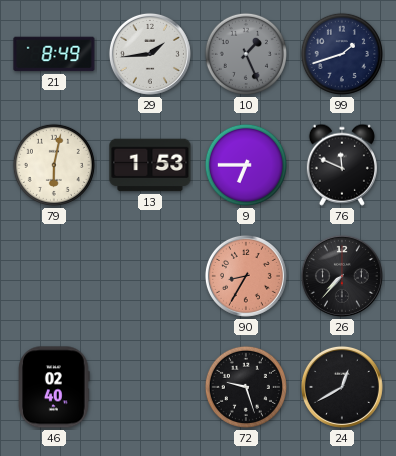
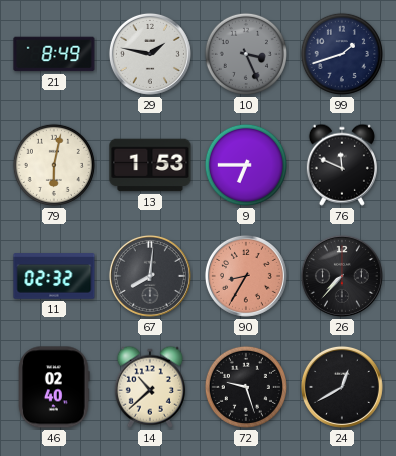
29: 1:44 -> 1:47
10: 1:26 -> 3:26
11: none -> 02:32
67: none -> 8:01
14: none -> 10:38
